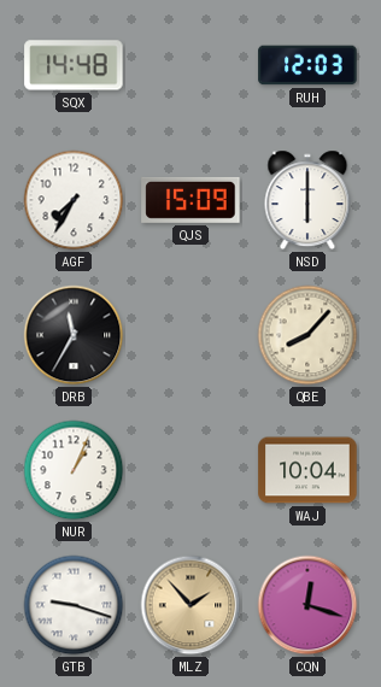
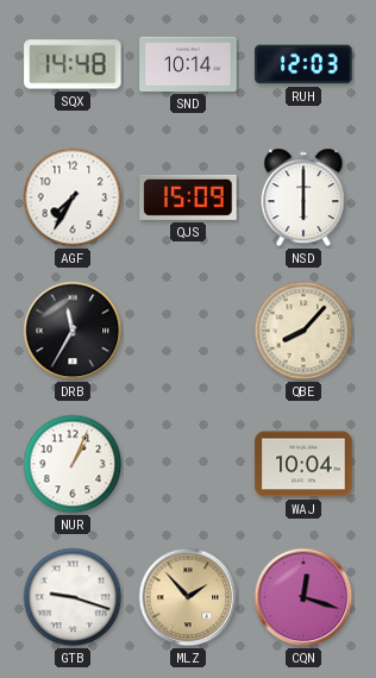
SND: none -> 10:14
